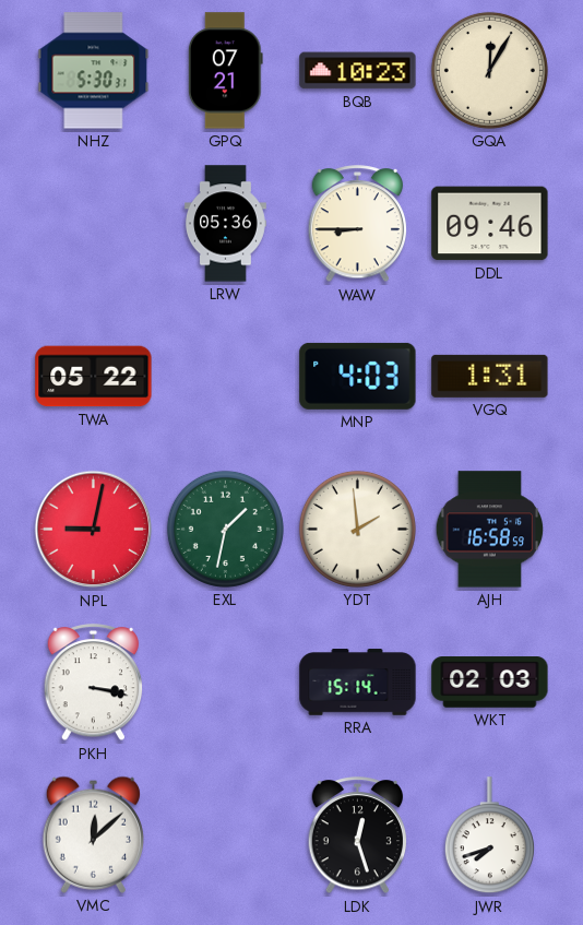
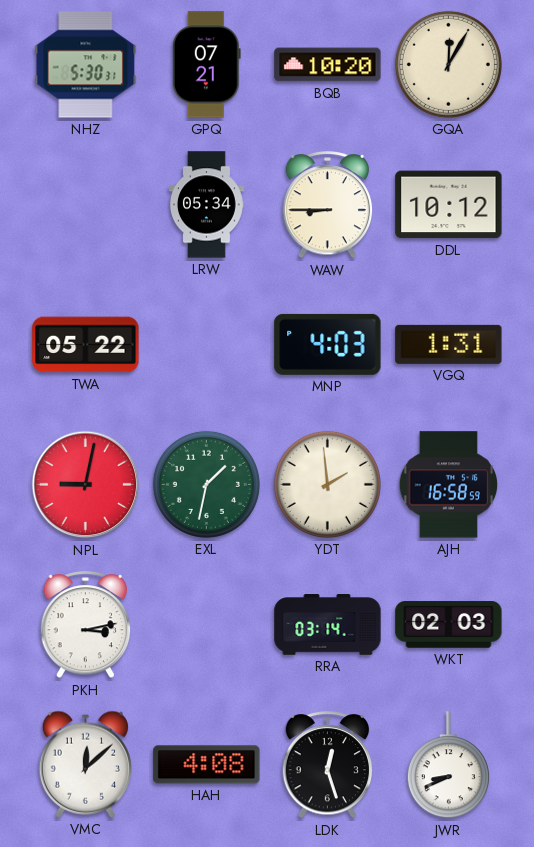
BQB: 10:23 -> 10:20
LRW: 05:36 -> 05:34
DDL: 09:46 -> 10:12
PKH: 3:17 -> 3:13
RRA: 15:14 -> 03:14
HAH: none -> 4:08
JWR: 7:42 -> 8:41
